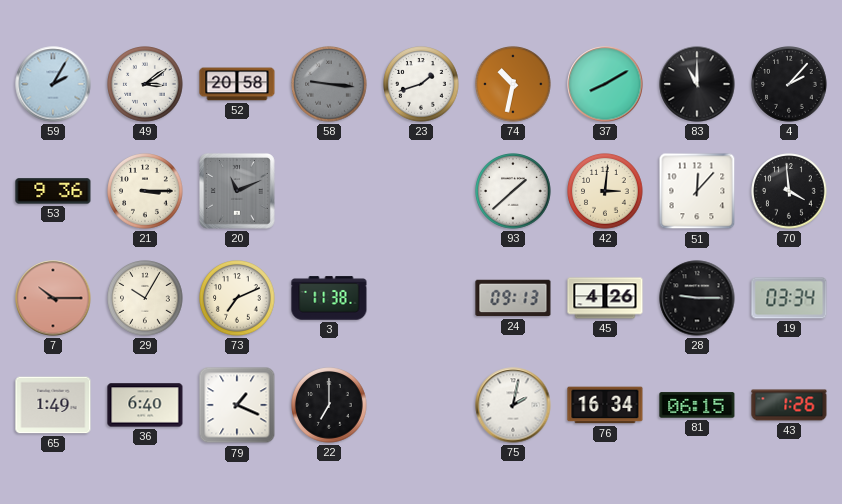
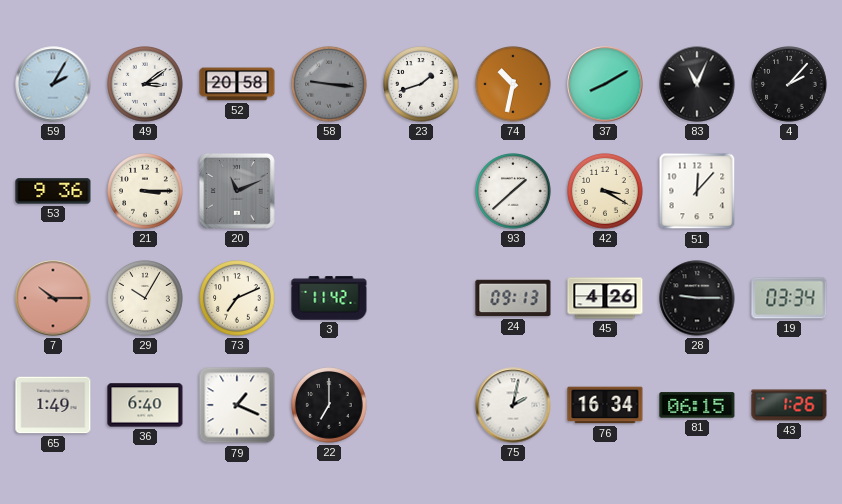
83: 11:00 -> 11:04
42: 3:01 -> 3:20
70: 3:59 -> none
3: 11:38 -> 11:42
